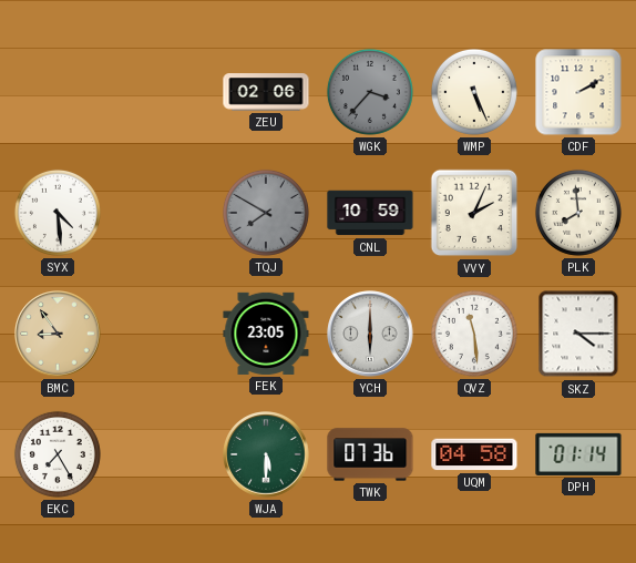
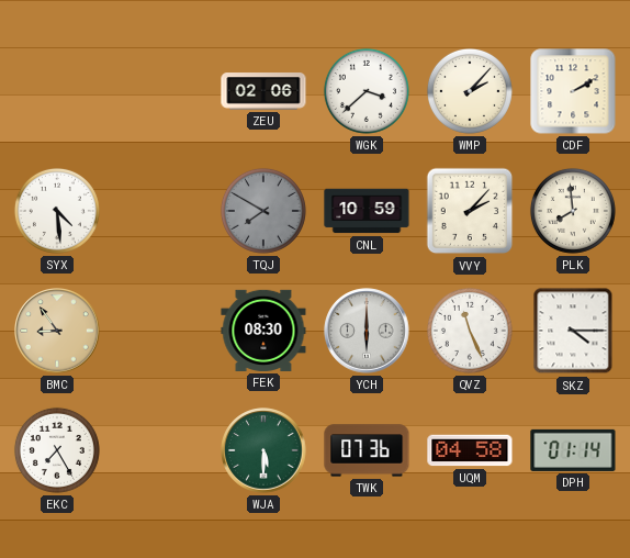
WGK: 3:37 -> 3:38
WGK dial: grey -> white
WMP: 5:26 -> 2:07
VVY: 2:04 -> 2:07
FEK: 23:05 -> 08:30
QVZ: 11:29 -> 11:26
